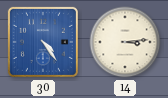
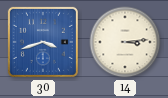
30: 4:24 -> 3:42
